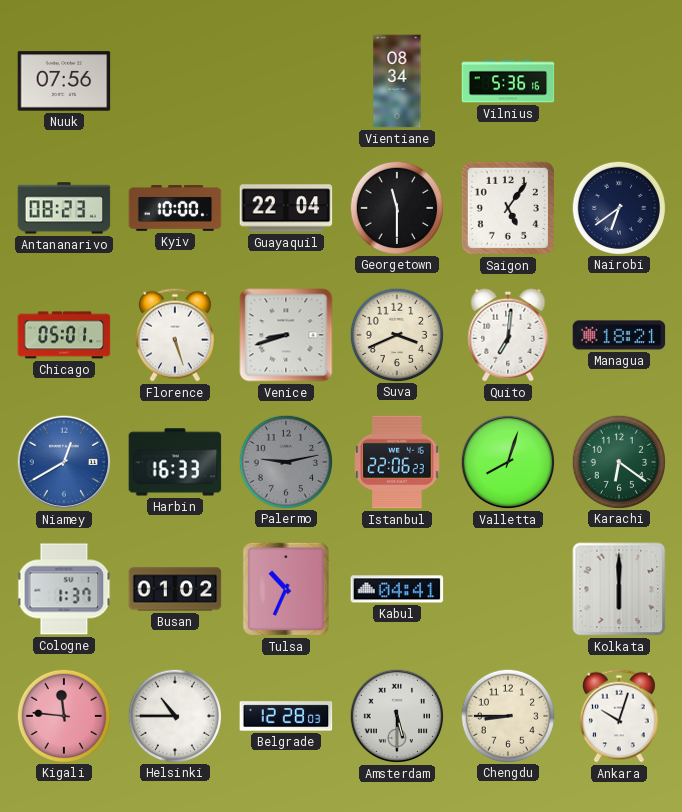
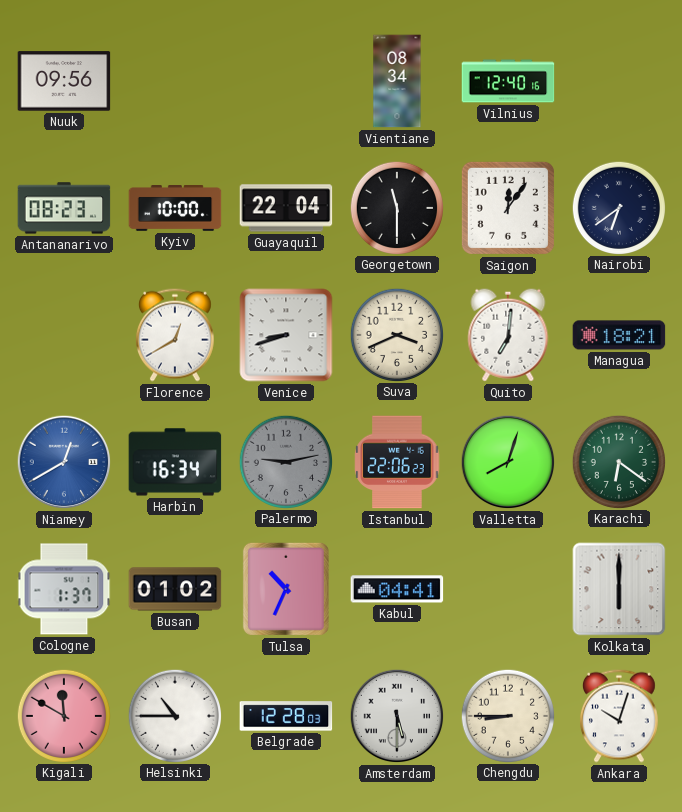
Nuuk: 07:56 -> 09:56
Vilnius: 5:36 -> 12:40
Saigon: 5:06 -> 12:06
Chicago: 05:01 -> none
Florence: 5:27 -> 12:40
Harbin: 16:33 -> 16:34
Kigali: 11:46 -> 11:50
